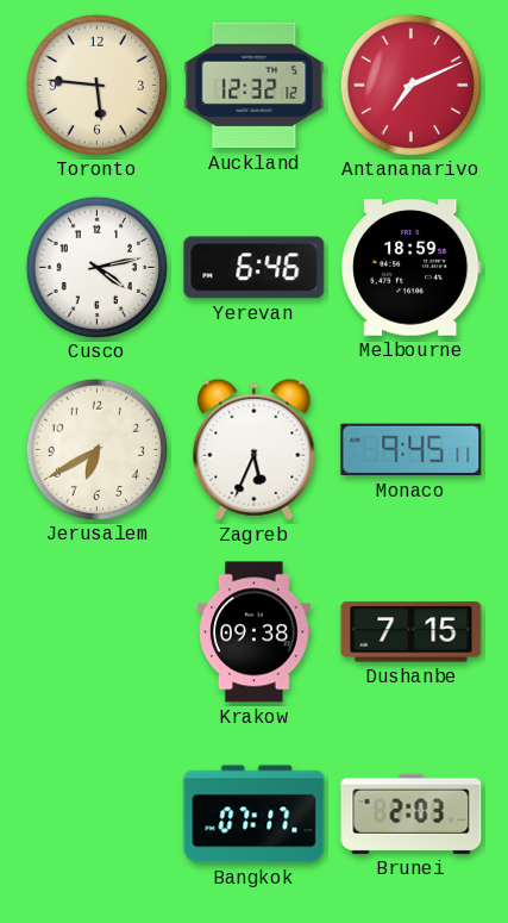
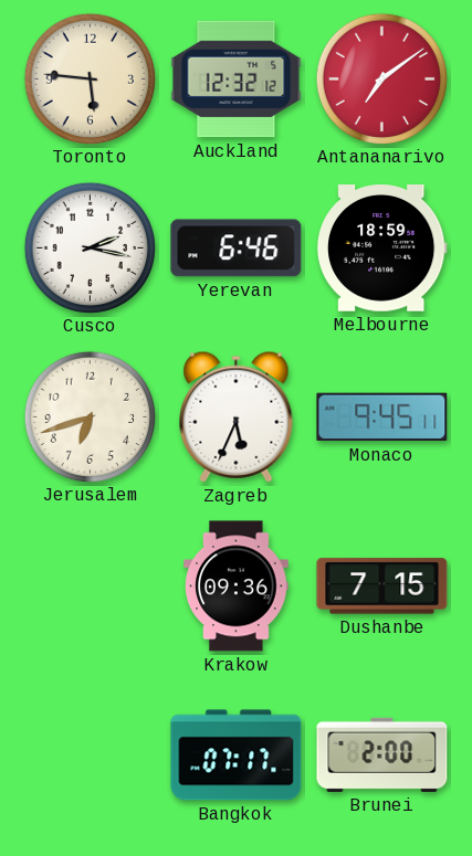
Antananarivo: 7:11 -> 7:09
Cusco: 4:13 -> 2:17
Jerusalem: 6:40 -> 6:42
Krakow: 09:38 -> 09:36
Brunei: 2:03 -> 2:00
